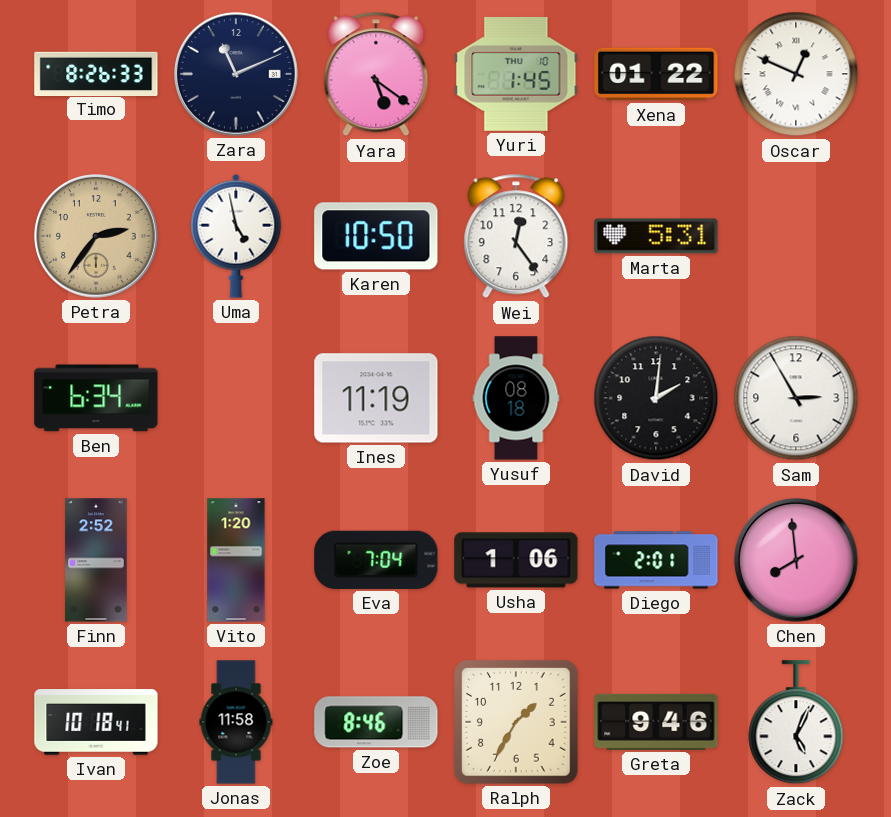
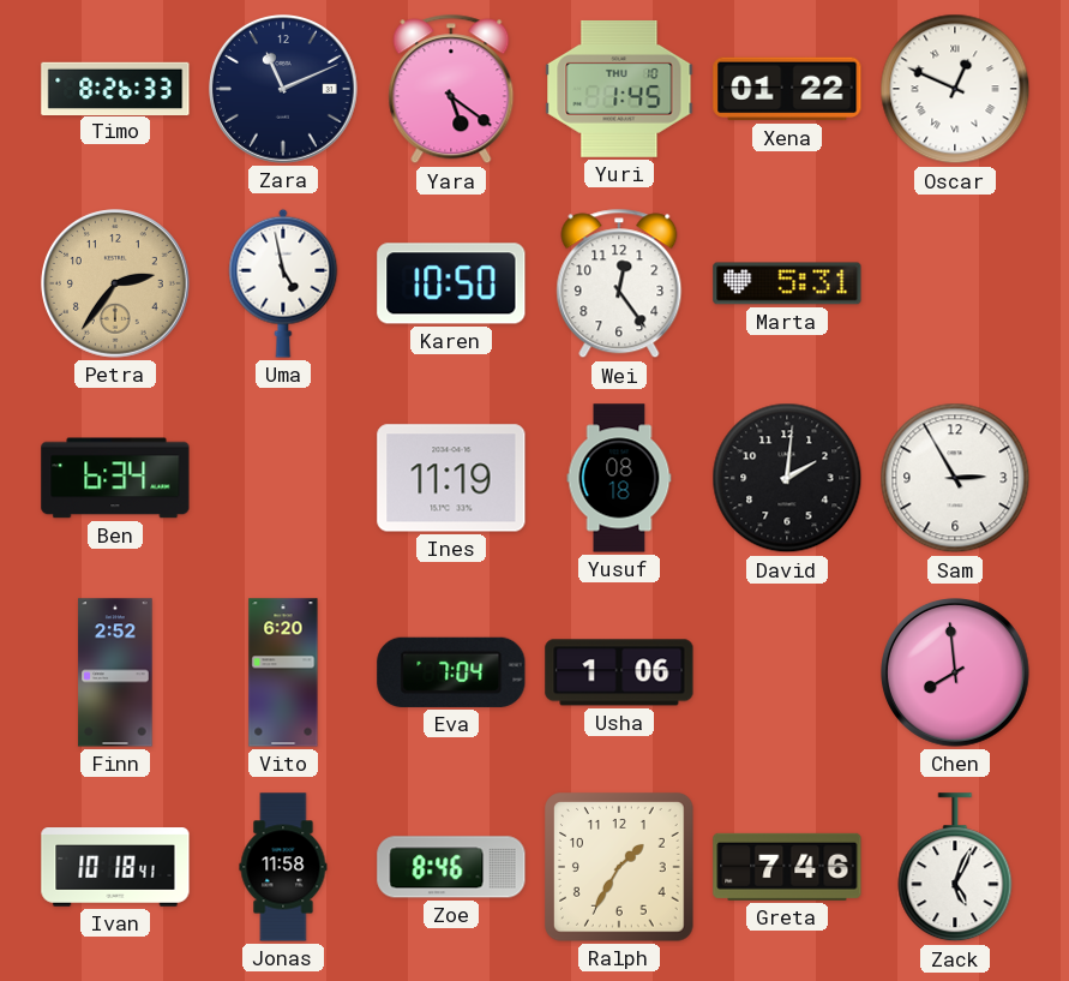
Vito: 1:20 -> 6:20
Diego: 2:01 -> none
Greta: 9:46 -> 7:46
